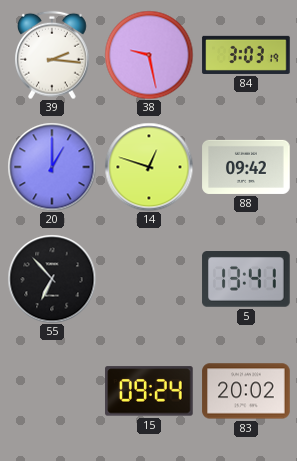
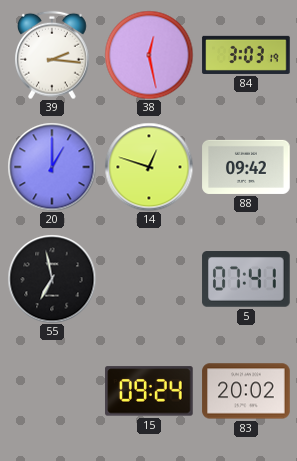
38: 9:28 -> 12:28
55: 6:53 -> 6:58
5: 13:41 -> 07:41
